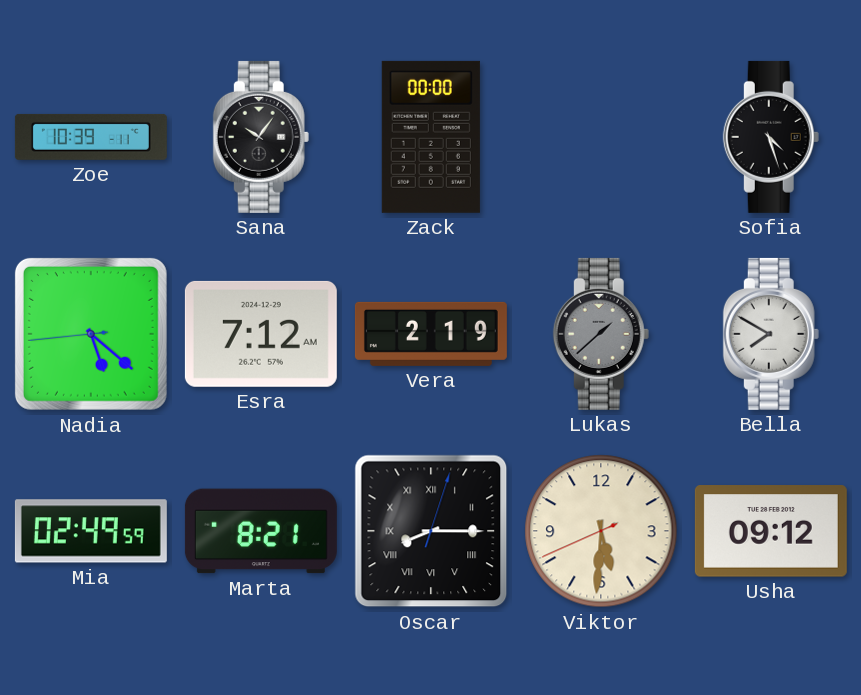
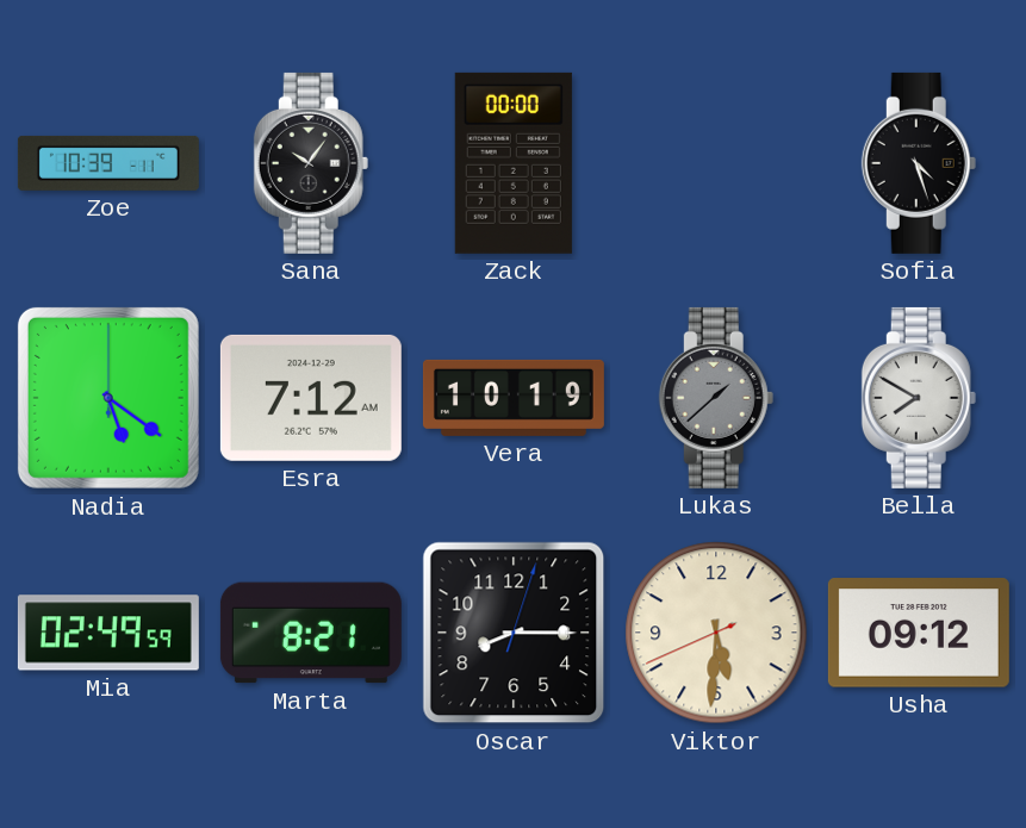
Nadia: 5:21:44 -> 5:21:00
Vera: 2:19 -> 10:19
Oscar numerals: Roman -> Arabic
